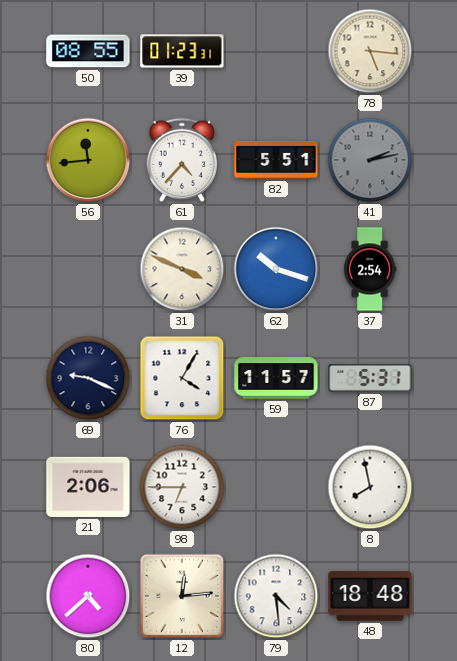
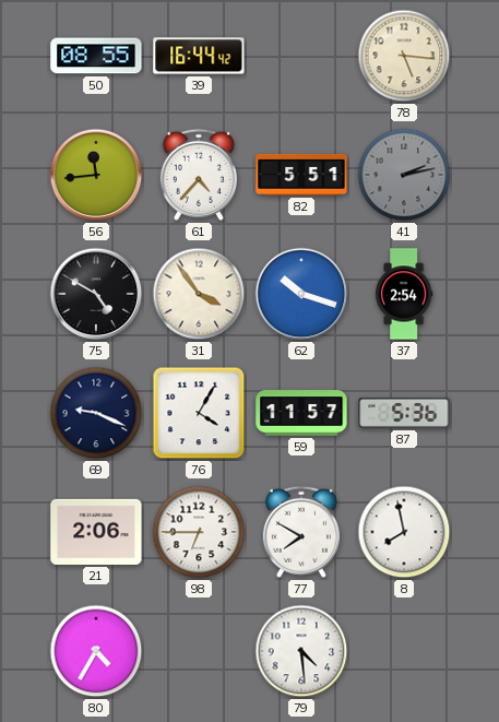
39: 01:23 -> 16:44
75: none -> 4:50
31: 3:49 -> 3:54
87: 5:31 -> 5:36
77: none -> 7:50
80: 4:38 -> 4:35
12: 12:14 -> none
48: 18:48 -> none
